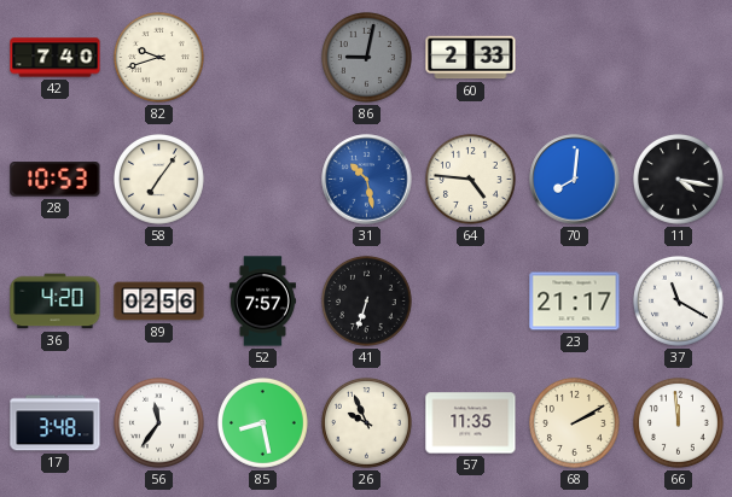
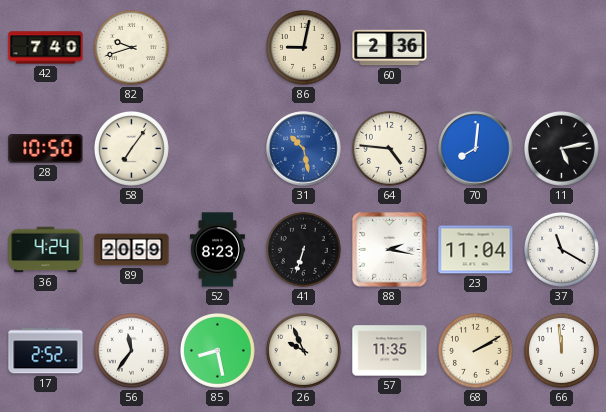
86 dial: grey -> cream
60: 2:33 -> 2:36
28: 10:53 -> 10:50
11: 4:17 -> 5:13
36: 4:20 -> 4:24
89: 02:56 -> 20:59
52: 7:57 -> 8:23
88: none -> 2:17
23: 21:17 -> 11:04
17: 3:48 -> 2:52
